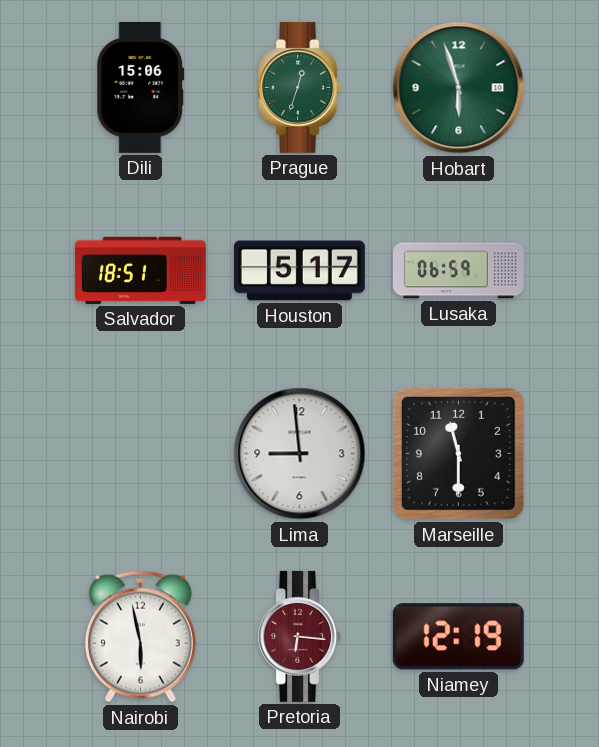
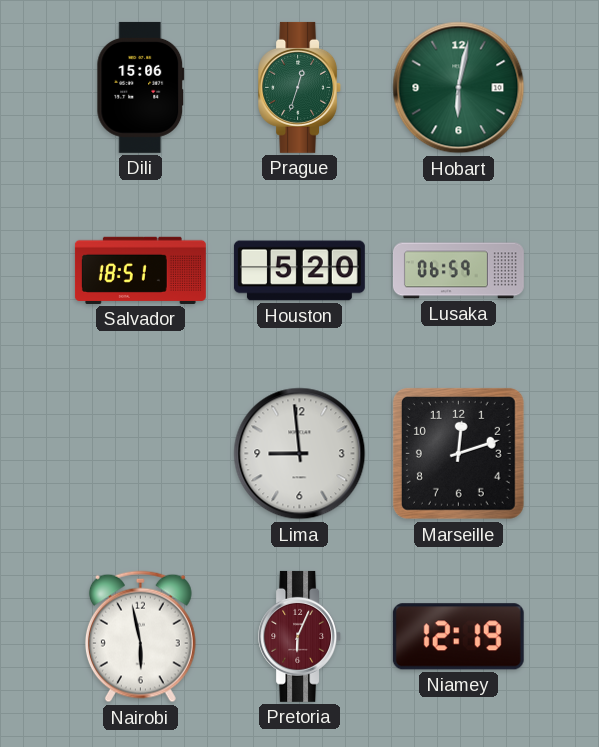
Hobart: 5:57 -> 6:02
Houston: 5:17 -> 5:20
Marseille: 11:30 -> 12:12
Pretoria: 6:16 -> 6:04
